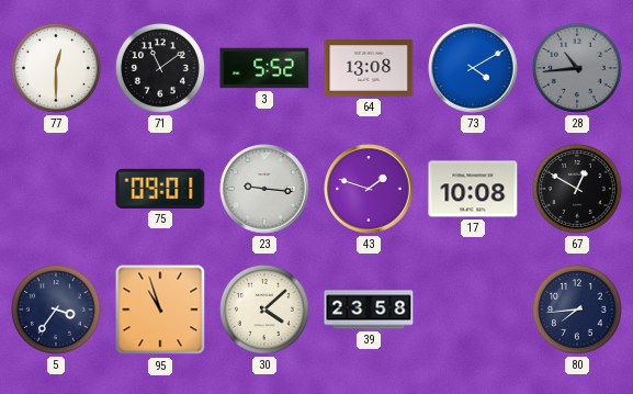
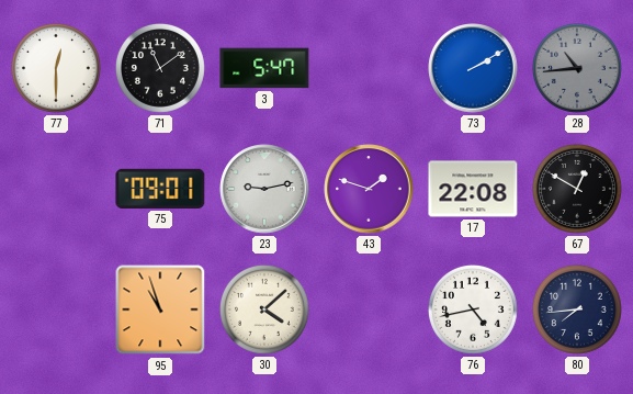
3: 5:52 -> 5:47
64: 13:08 -> none
73: 4:10 -> 2:10
23: 9:16 -> 9:13
17: 10:08 -> 22:08
5: 3:36 -> none
39: 23:58 -> none
76: none -> 4:43
